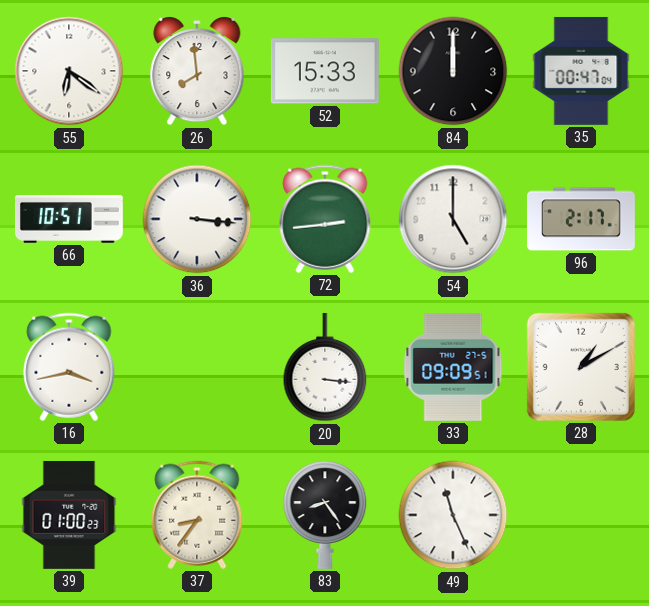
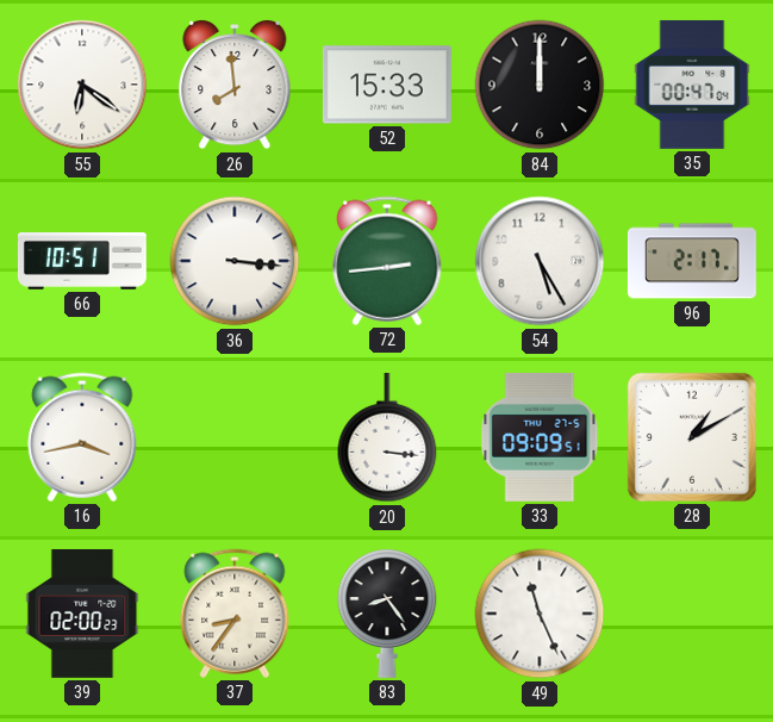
54: 5:00 -> 5:25
39: 01:00 -> 02:00
